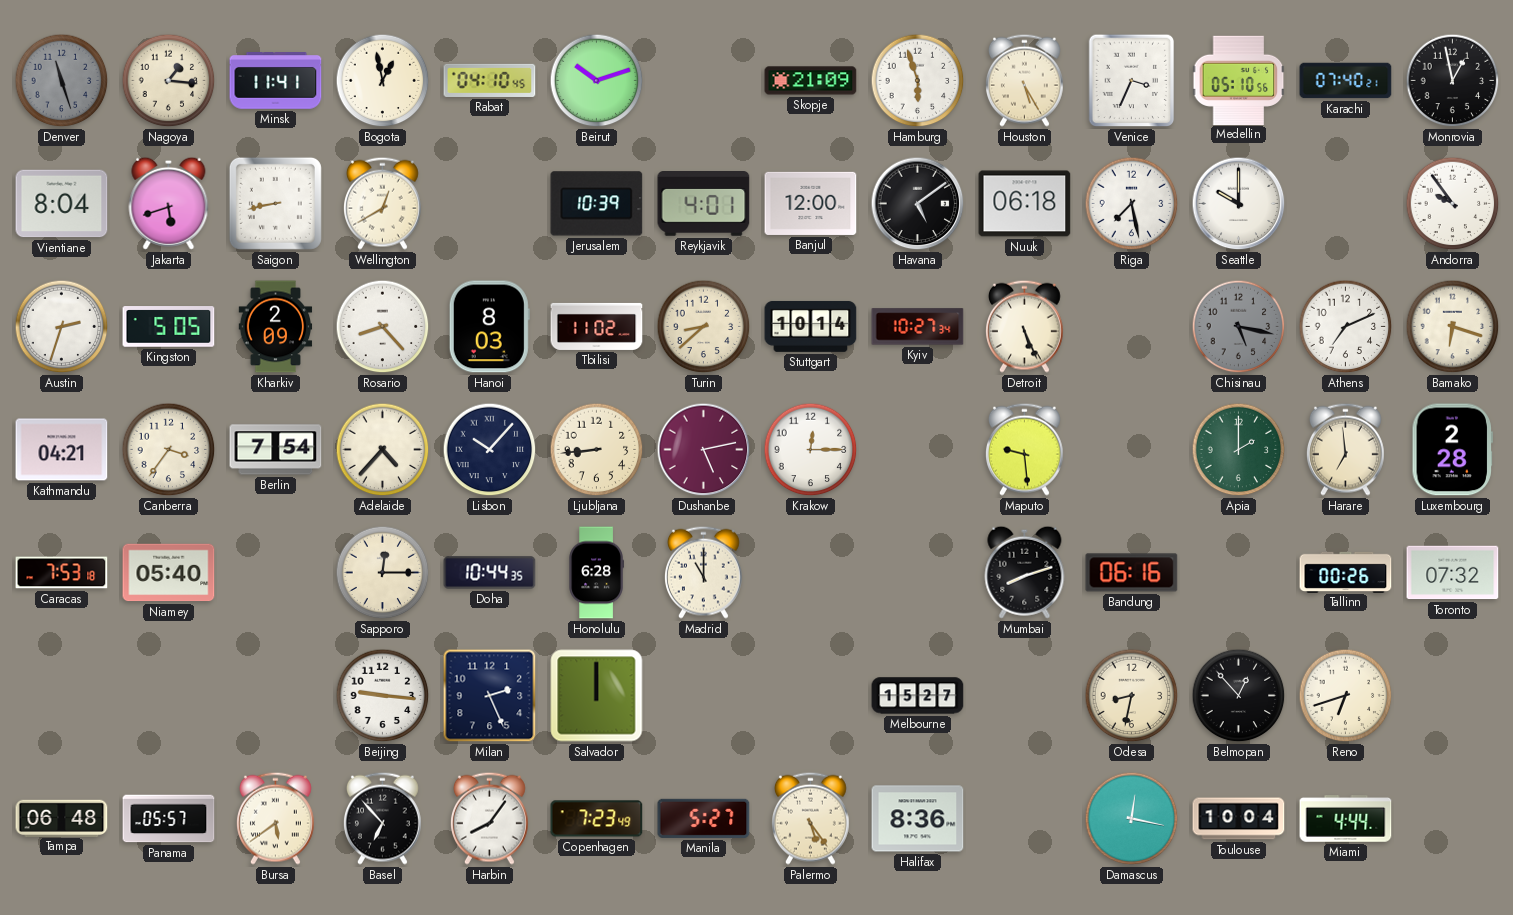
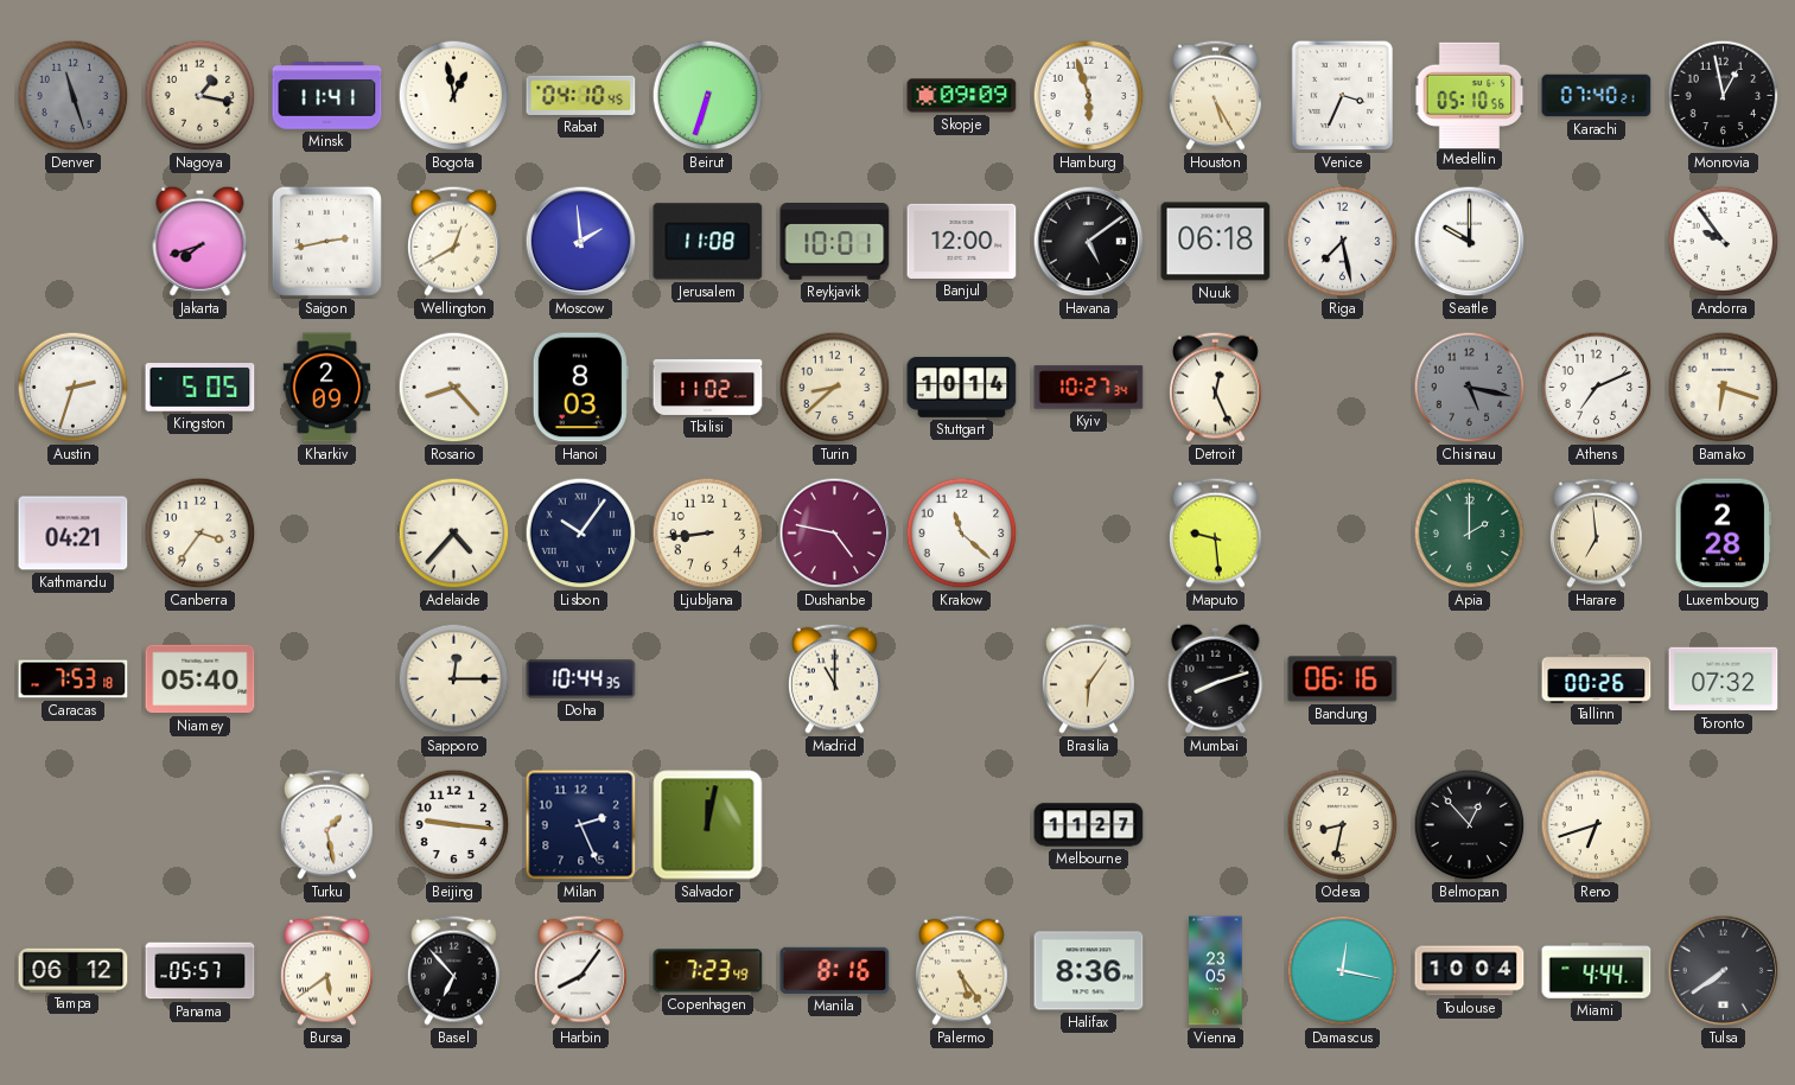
Nagoya: 1:16 -> 1:17
Beirut: 10:12 -> 6:33
Skopje: 21:09 -> 09:09
Vientiane: 8:04 -> none
Jakarta: 5:42 -> 7:42
Saigon: 8:43 -> 2:43
Moscow: none -> 1:59
Jerusalem: 10:39 -> 11:08
Reykjavik: 4:01 -> 10:01
Detroit: 5:26 -> 12:26
Berlin: 7:54 -> none
Lisbon: 10:07 -> 10:06
Dushanbe: 5:13 -> 4:47
Krakow: 12:15 -> 11:22
Honolulu: 6:28 -> none
Brasilia: none -> 6:06
Turku: none -> 1:28
Salvador: 12:00 -> 12:02
Melbourne: 15:27 -> 11:27
Tampa: 06:48 -> 06:12
Manila: 5:27 -> 8:16
Vienna: none -> 23:05
Tulsa: none -> 7:39
